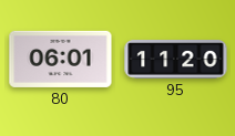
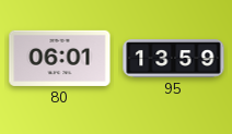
95: 11:20 -> 13:59
